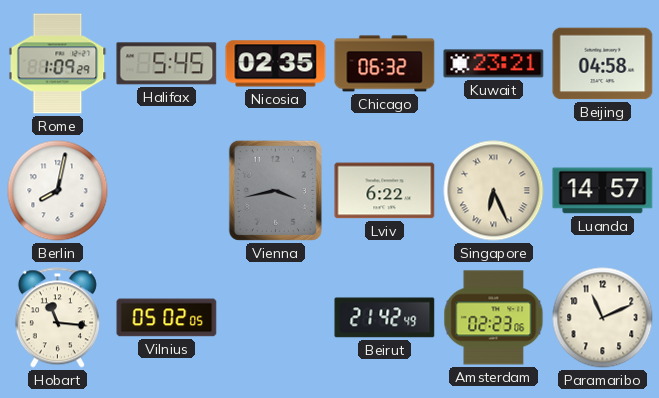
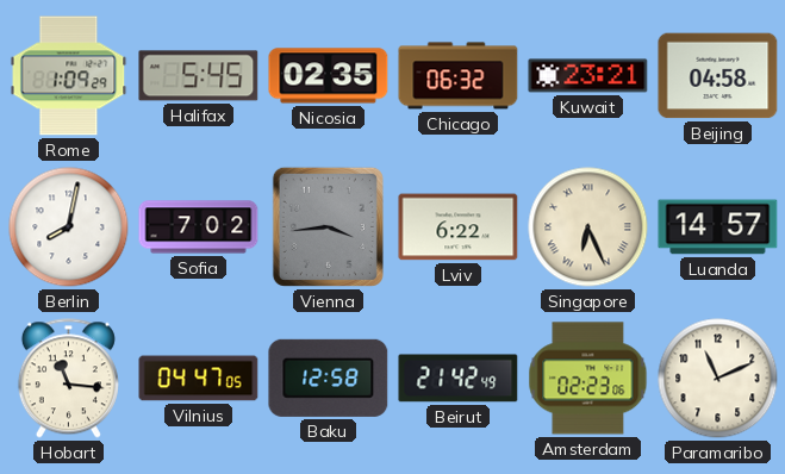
Sofia: none -> 7:02
Vienna: 3:43 -> 3:44
Vilnius: 05:02 -> 04:47
Baku: none -> 12:58
